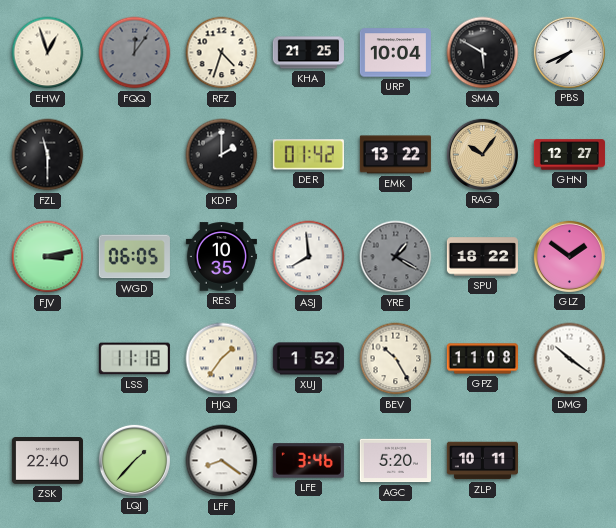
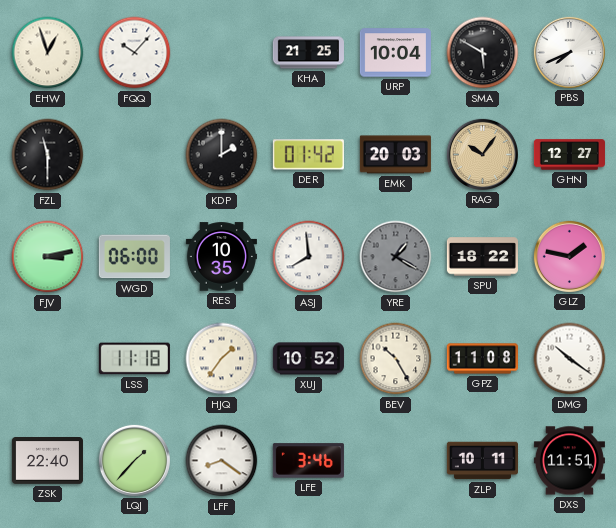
FQQ: 12:06 -> 10:07
FQQ dial: grey -> white
RFZ: 4:33 -> none
EMK: 13:22 -> 20:03
WGD: 06:05 -> 06:00
GLZ: 1:51 -> 1:47
XUJ: 1:52 -> 10:52
AGC: 5:20 -> none
DXS: none -> 11:51
